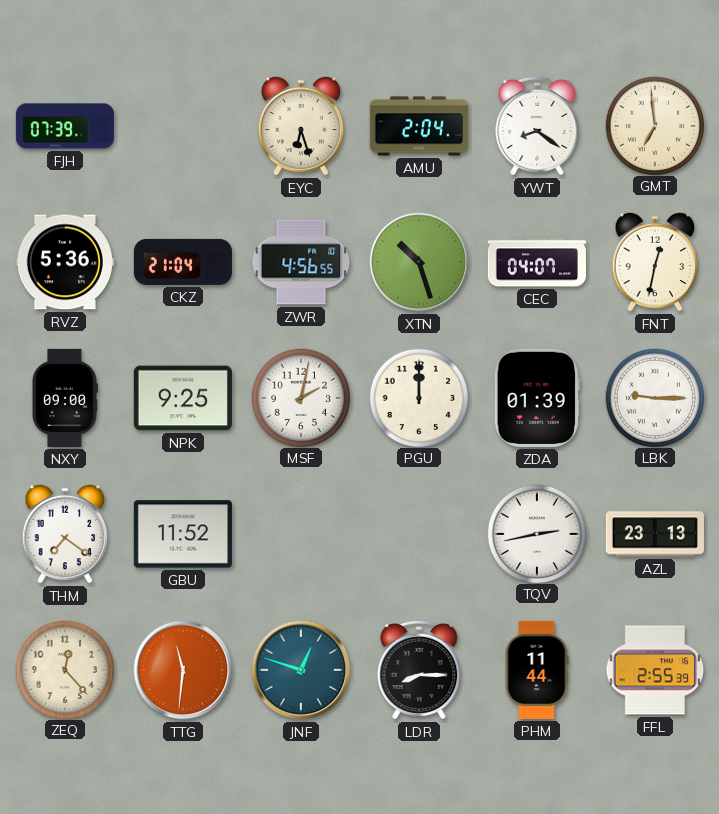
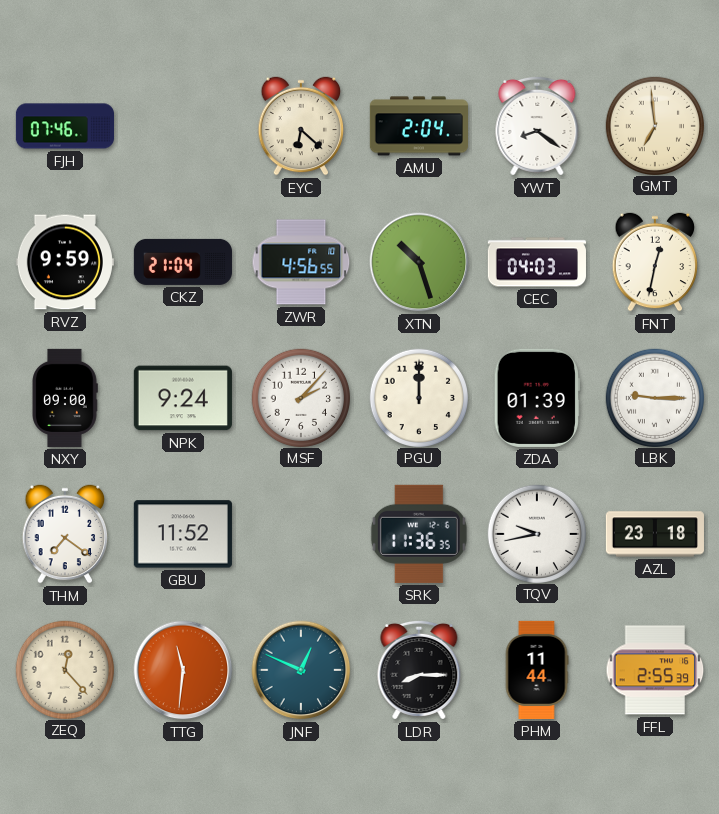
FJH: 07:39 -> 07:46
EYC: 6:27 -> 6:22
RVZ: 5:36 -> 9:59
CEC: 04:07 -> 04:03
NPK: 9:25 -> 9:24
MSF: 2:02 -> 2:07
SRK: none -> 11:36
TQV: 2:43 -> 9:43
AZL: 23:13 -> 23:18
JNF: 12:48 -> 12:49
